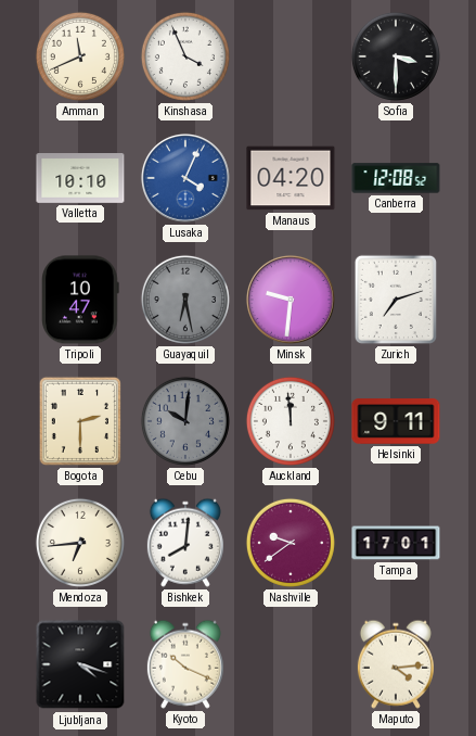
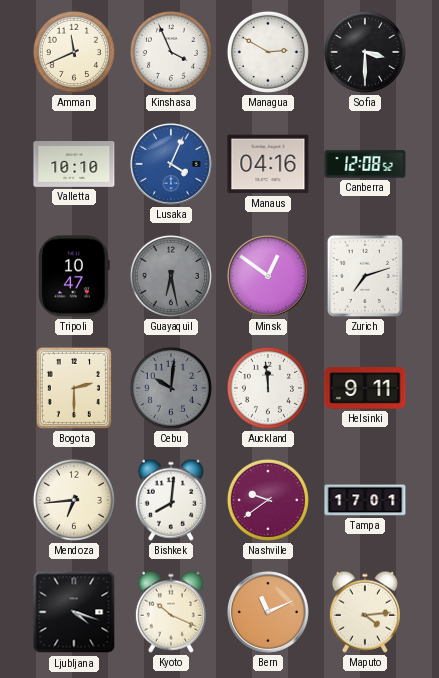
Managua: none -> 2:50
Manaus: 04:20 -> 04:16
Minsk: 9:31 -> 12:51
Bern: none -> 11:11
